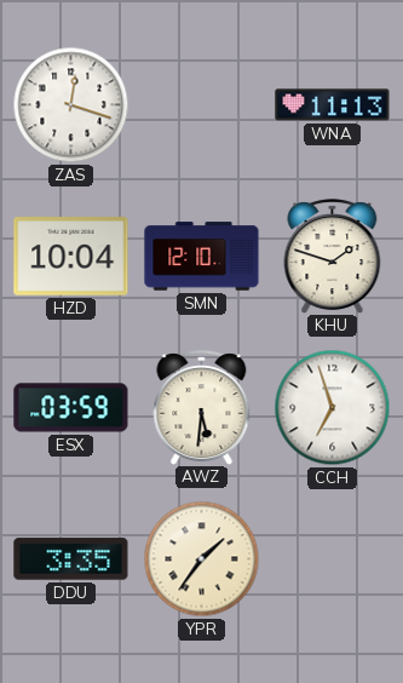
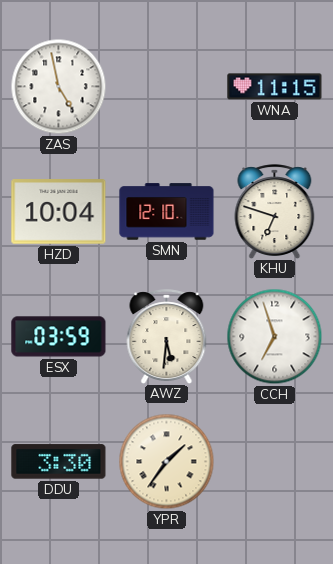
ZAS: 12:18 -> 4:58
WNA: 11:13 -> 11:15
KHU: 1:48 -> 6:48
DDU: 3:35 -> 3:30
